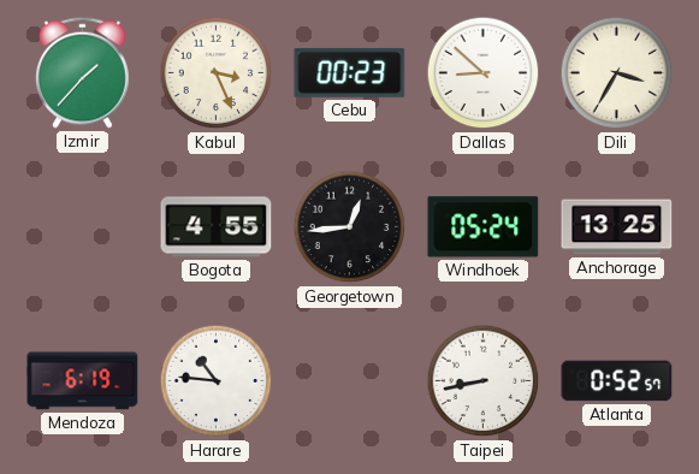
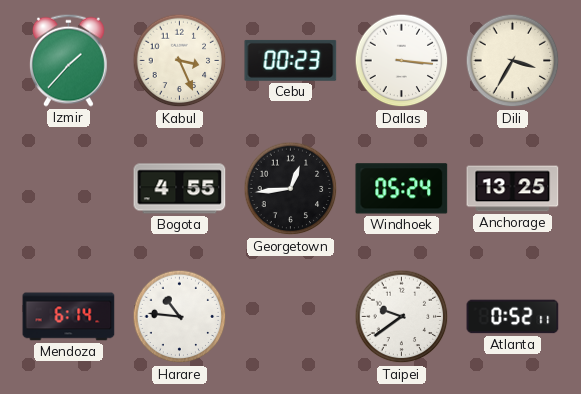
Dallas: 8:52 -> 3:16
Mendoza: 6:19 -> 6:14
Taipei: 8:43 -> 9:39
Atlanta: 0:52:57 -> 0:52:11
